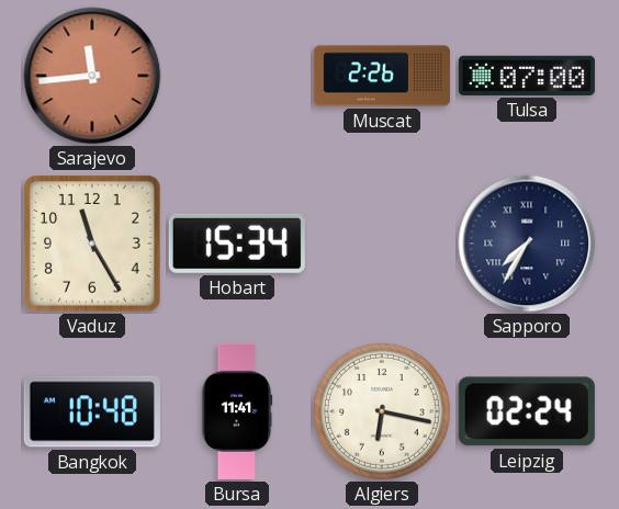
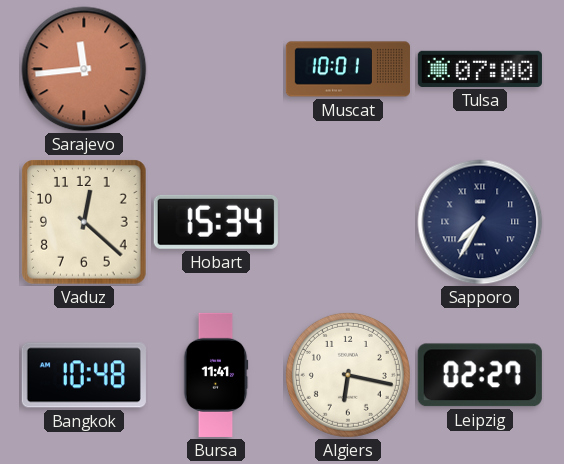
Muscat: 2:26 -> 10:01
Vaduz: 11:25 -> 12:22
Leipzig: 02:24 -> 02:27
